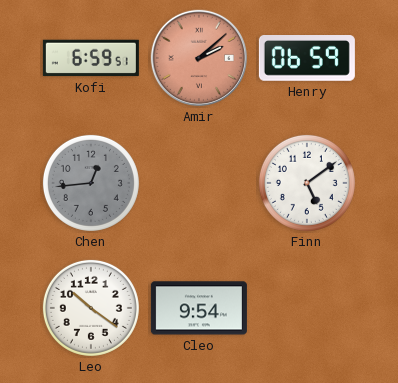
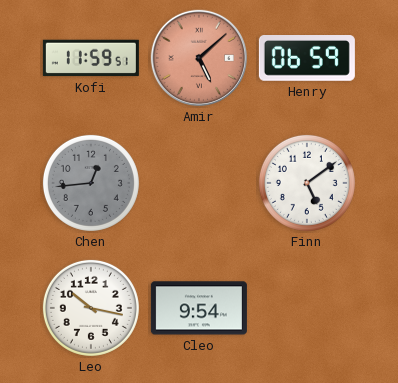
Kofi: 6:59 -> 11:59
Amir: 2:08 -> 5:08
Leo: 10:21 -> 10:17
